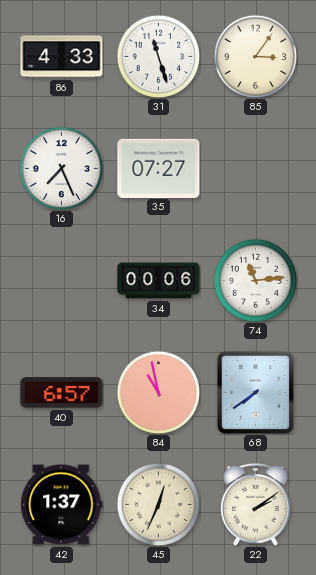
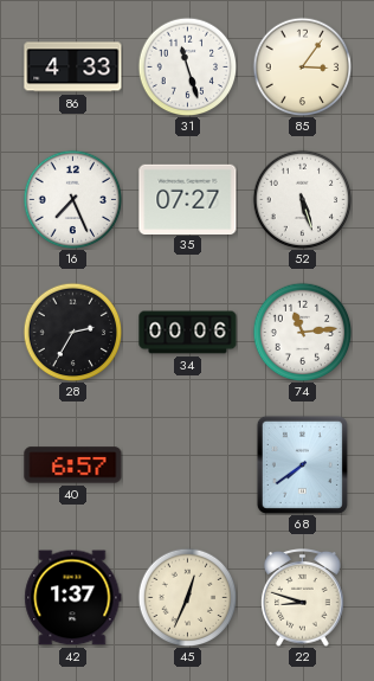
52: none -> 5:27
28: none -> 2:35
84: 10:58 -> none
22: 2:09 -> 8:48
